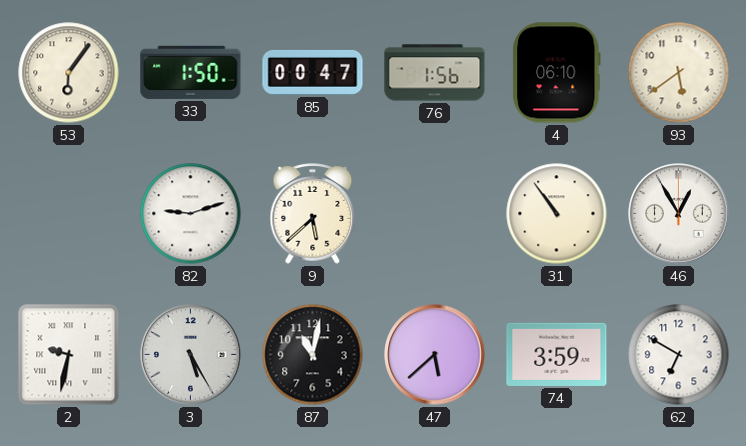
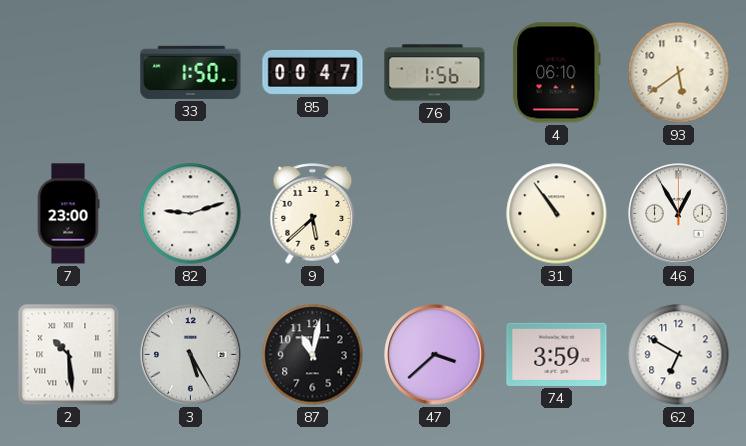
53: 6:06 -> none
7: none -> 23:00
2: 9:32 -> 10:29
47: 5:38 -> 3:38
